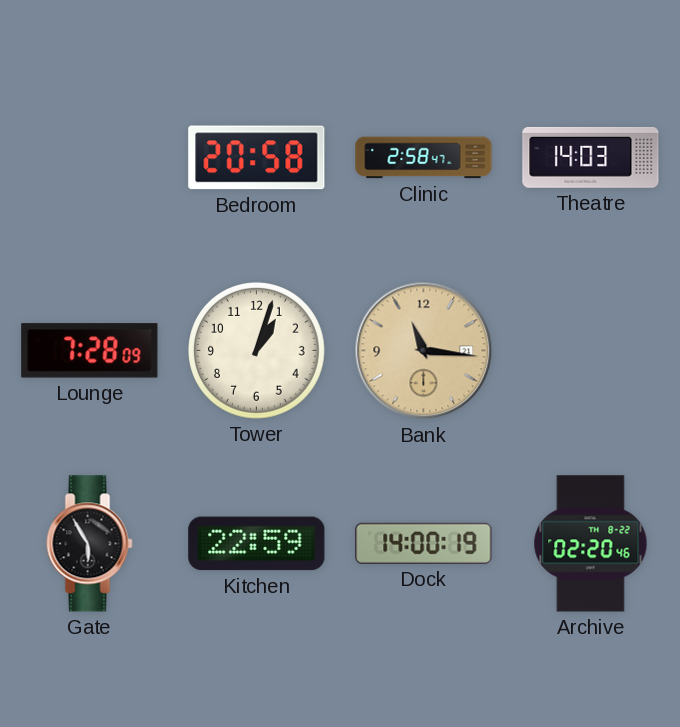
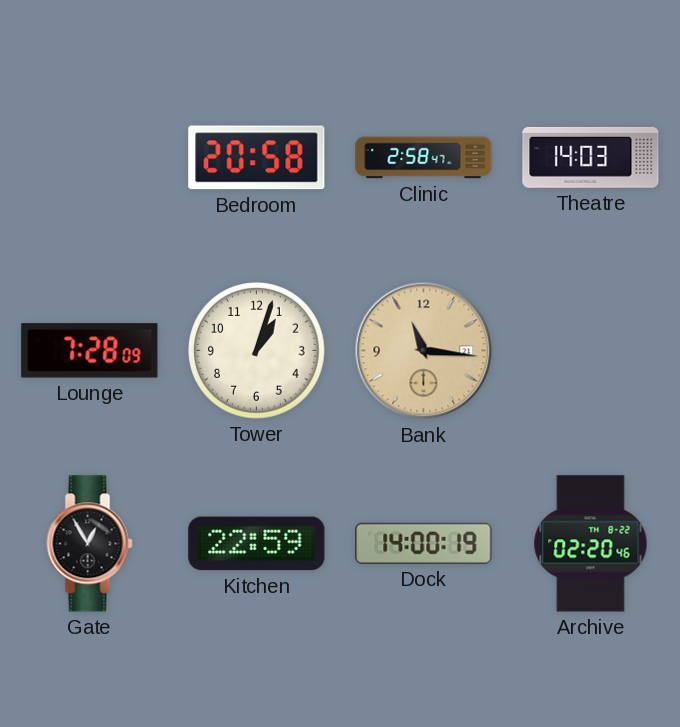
Gate: 5:55 -> 12:55
